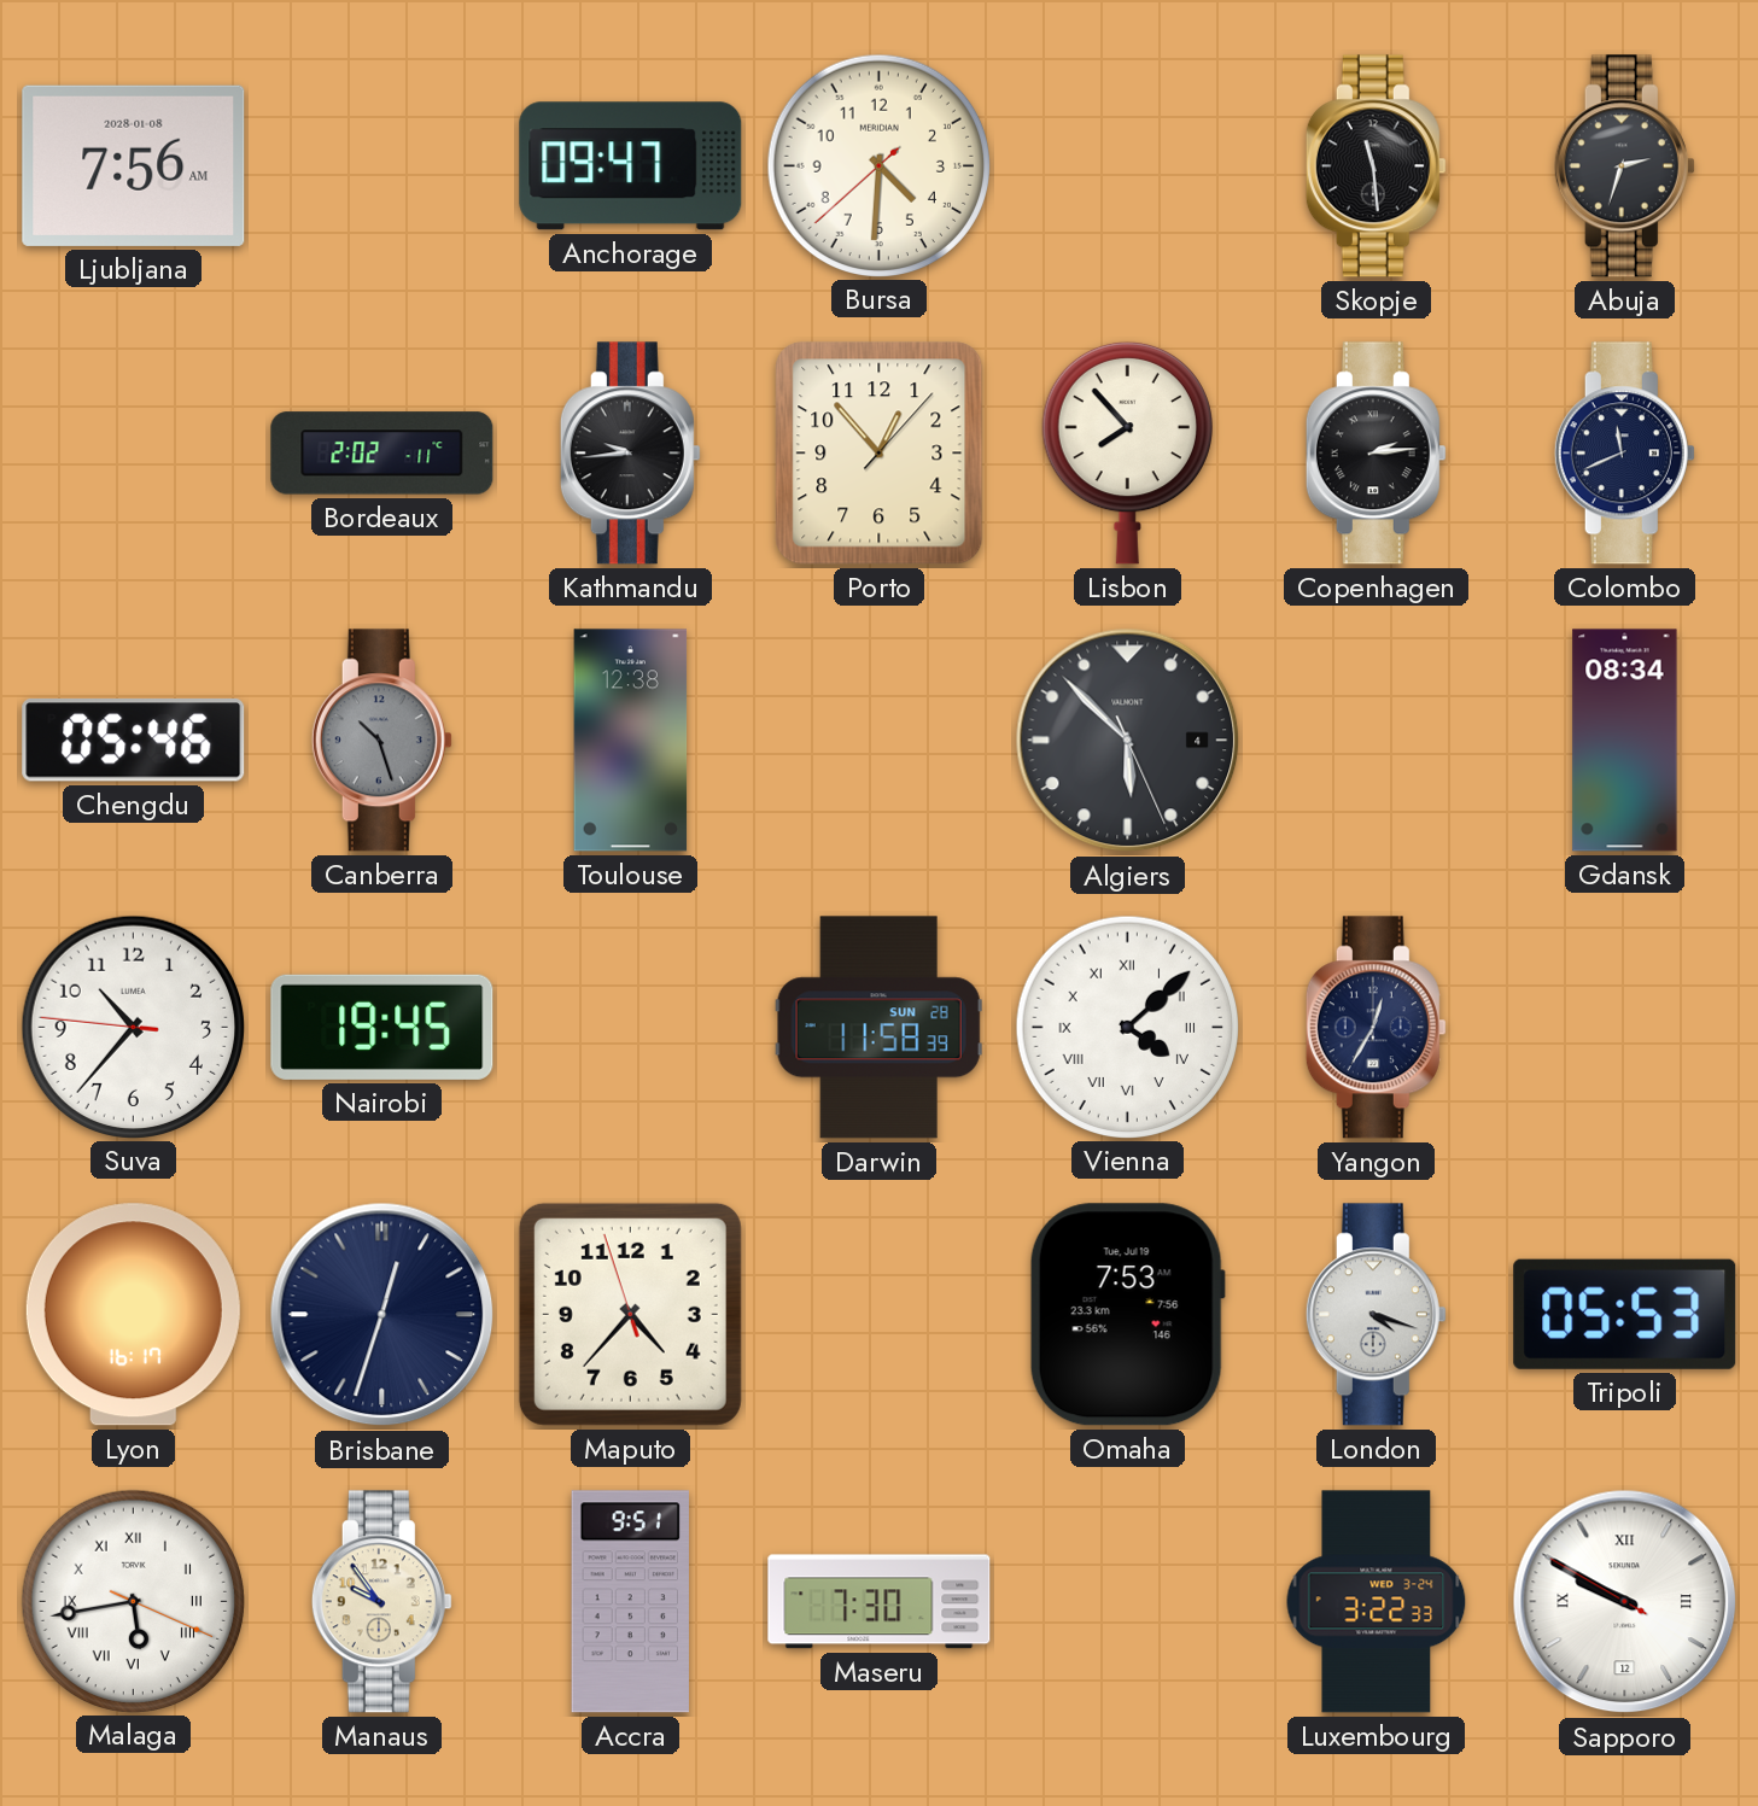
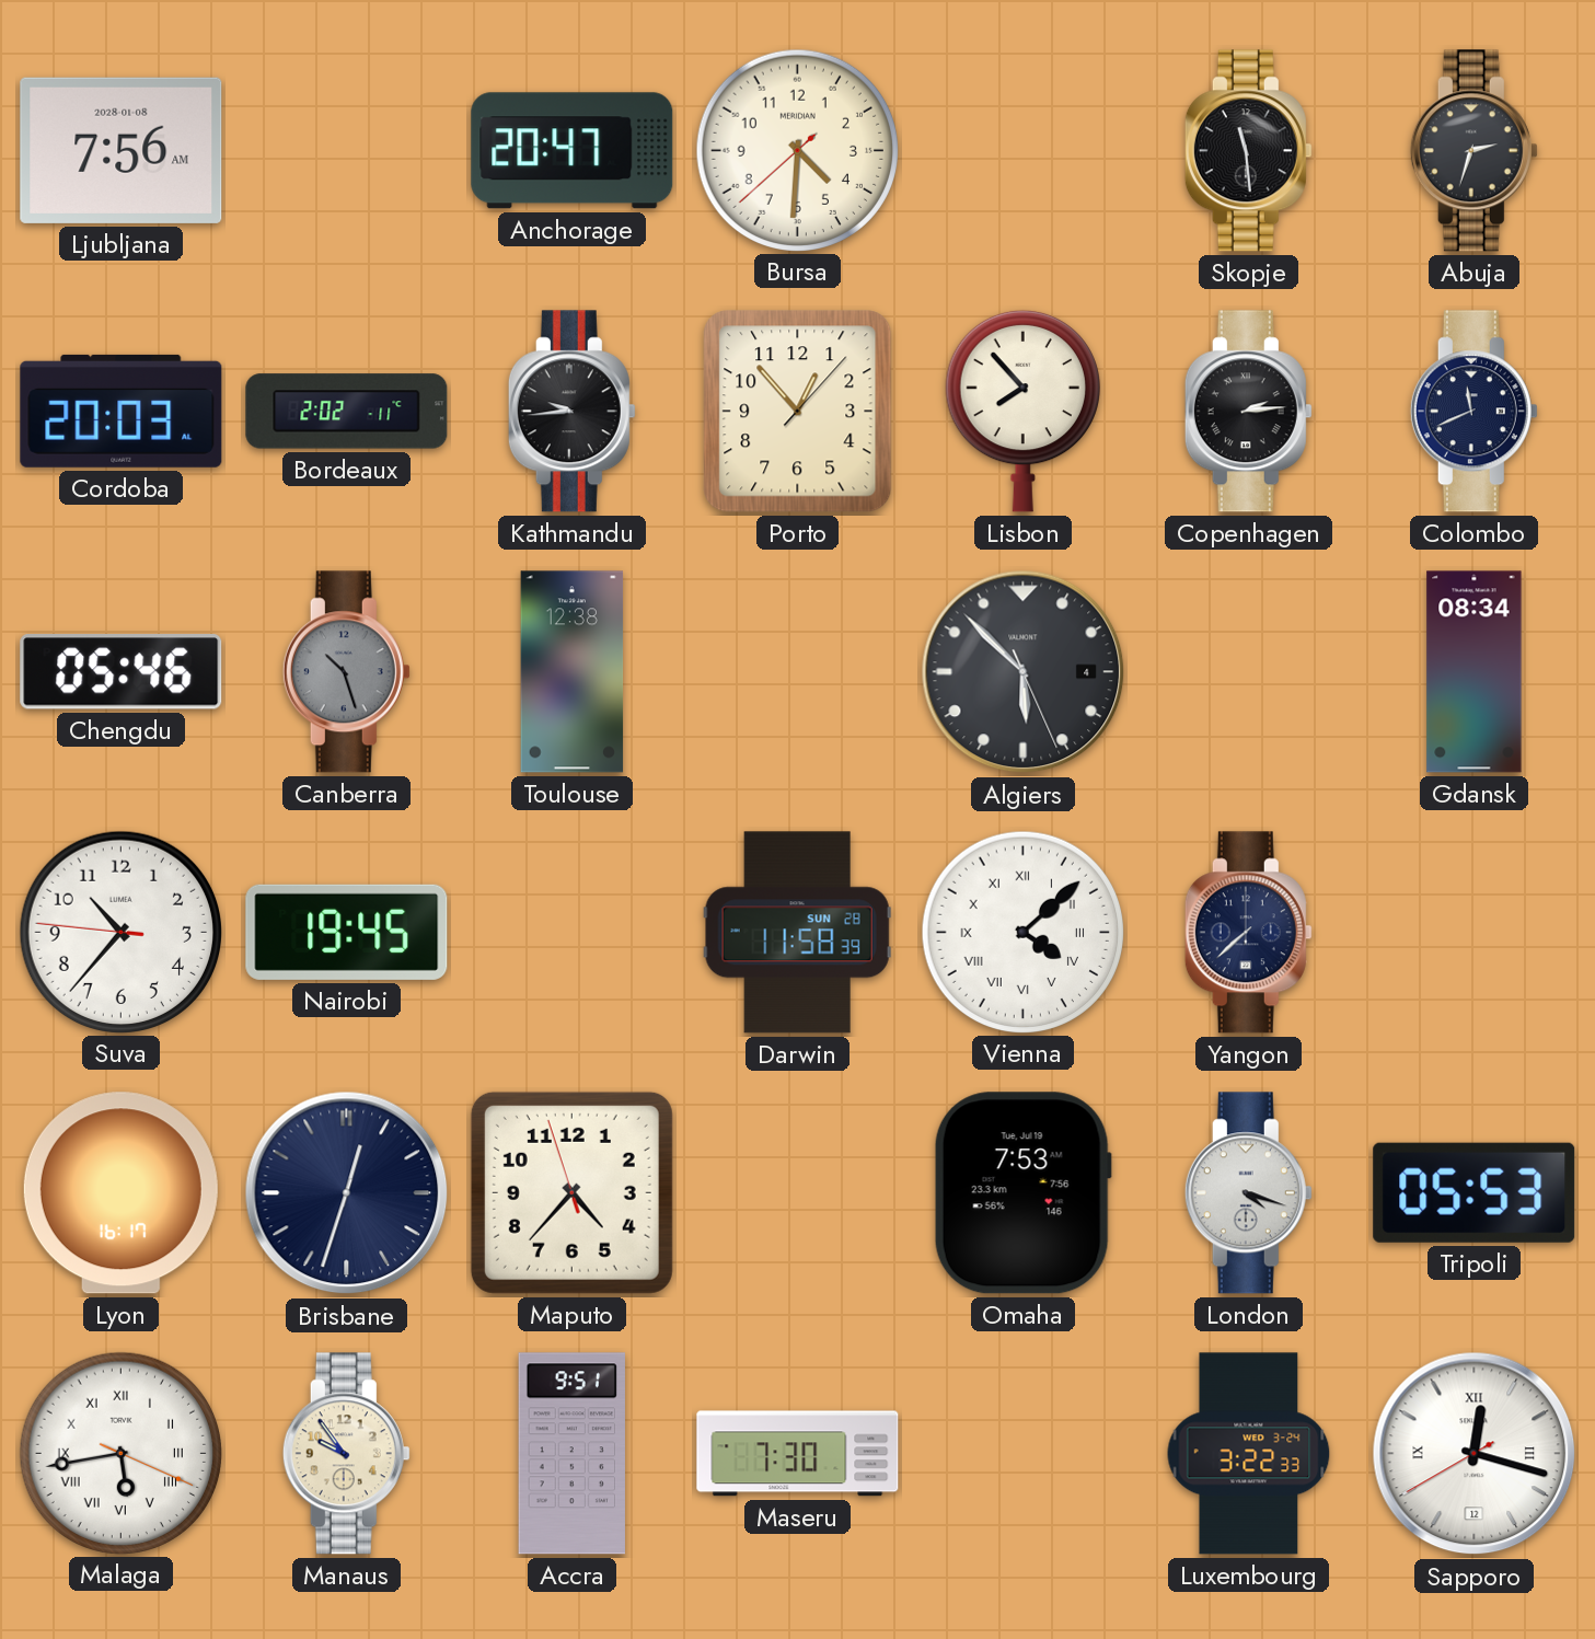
Anchorage: 09:47 -> 20:47
Cordoba: none -> 20:03
Yangon: 12:35 -> 7:38
Sapporo: 9:49 -> 12:17
